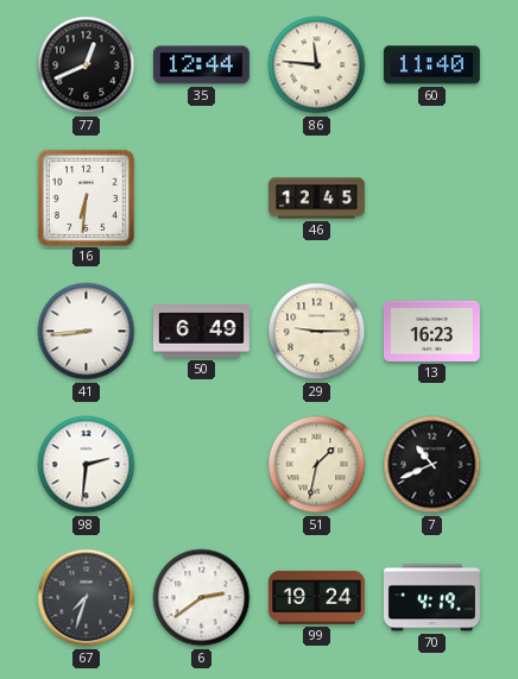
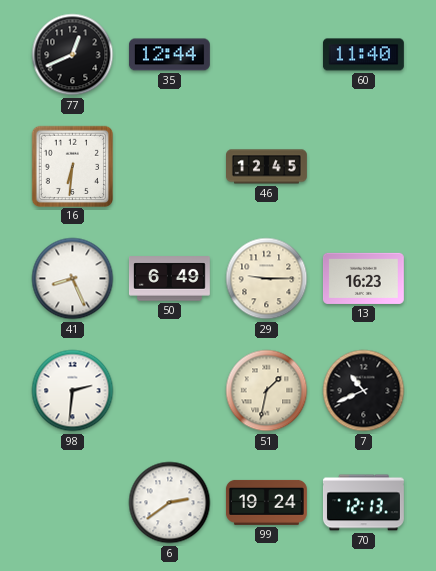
86: 11:46 -> none
41: 8:44 -> 8:26
67: 7:33 -> none
70: 4:19 -> 12:13
